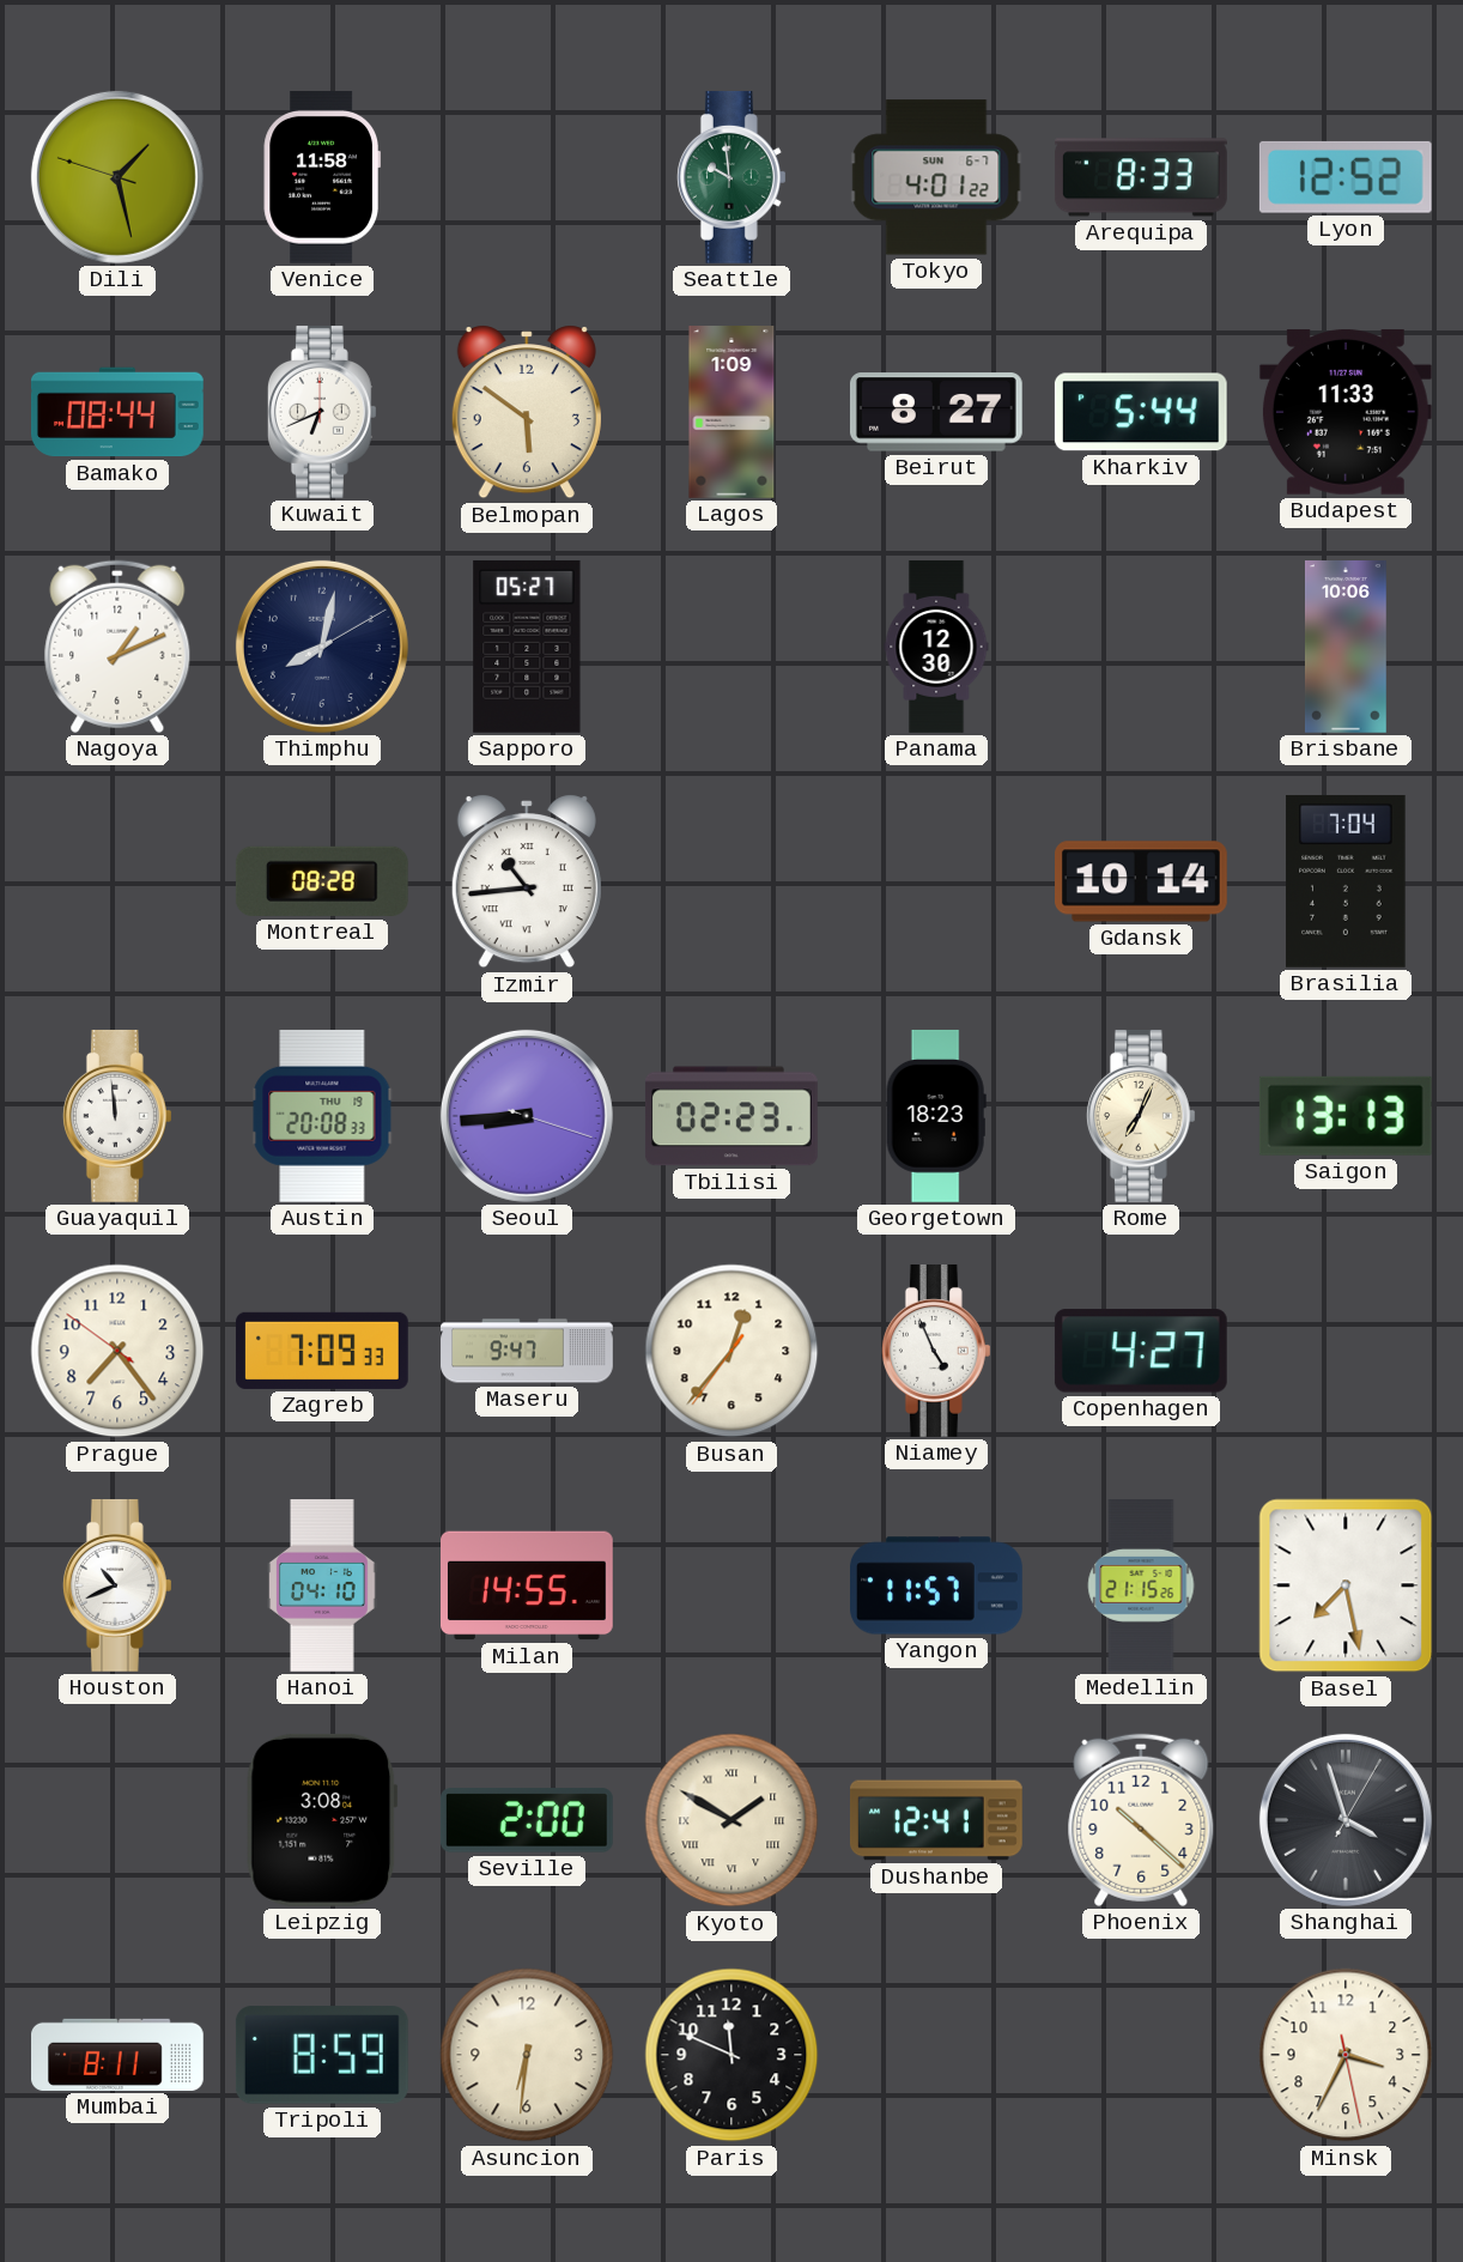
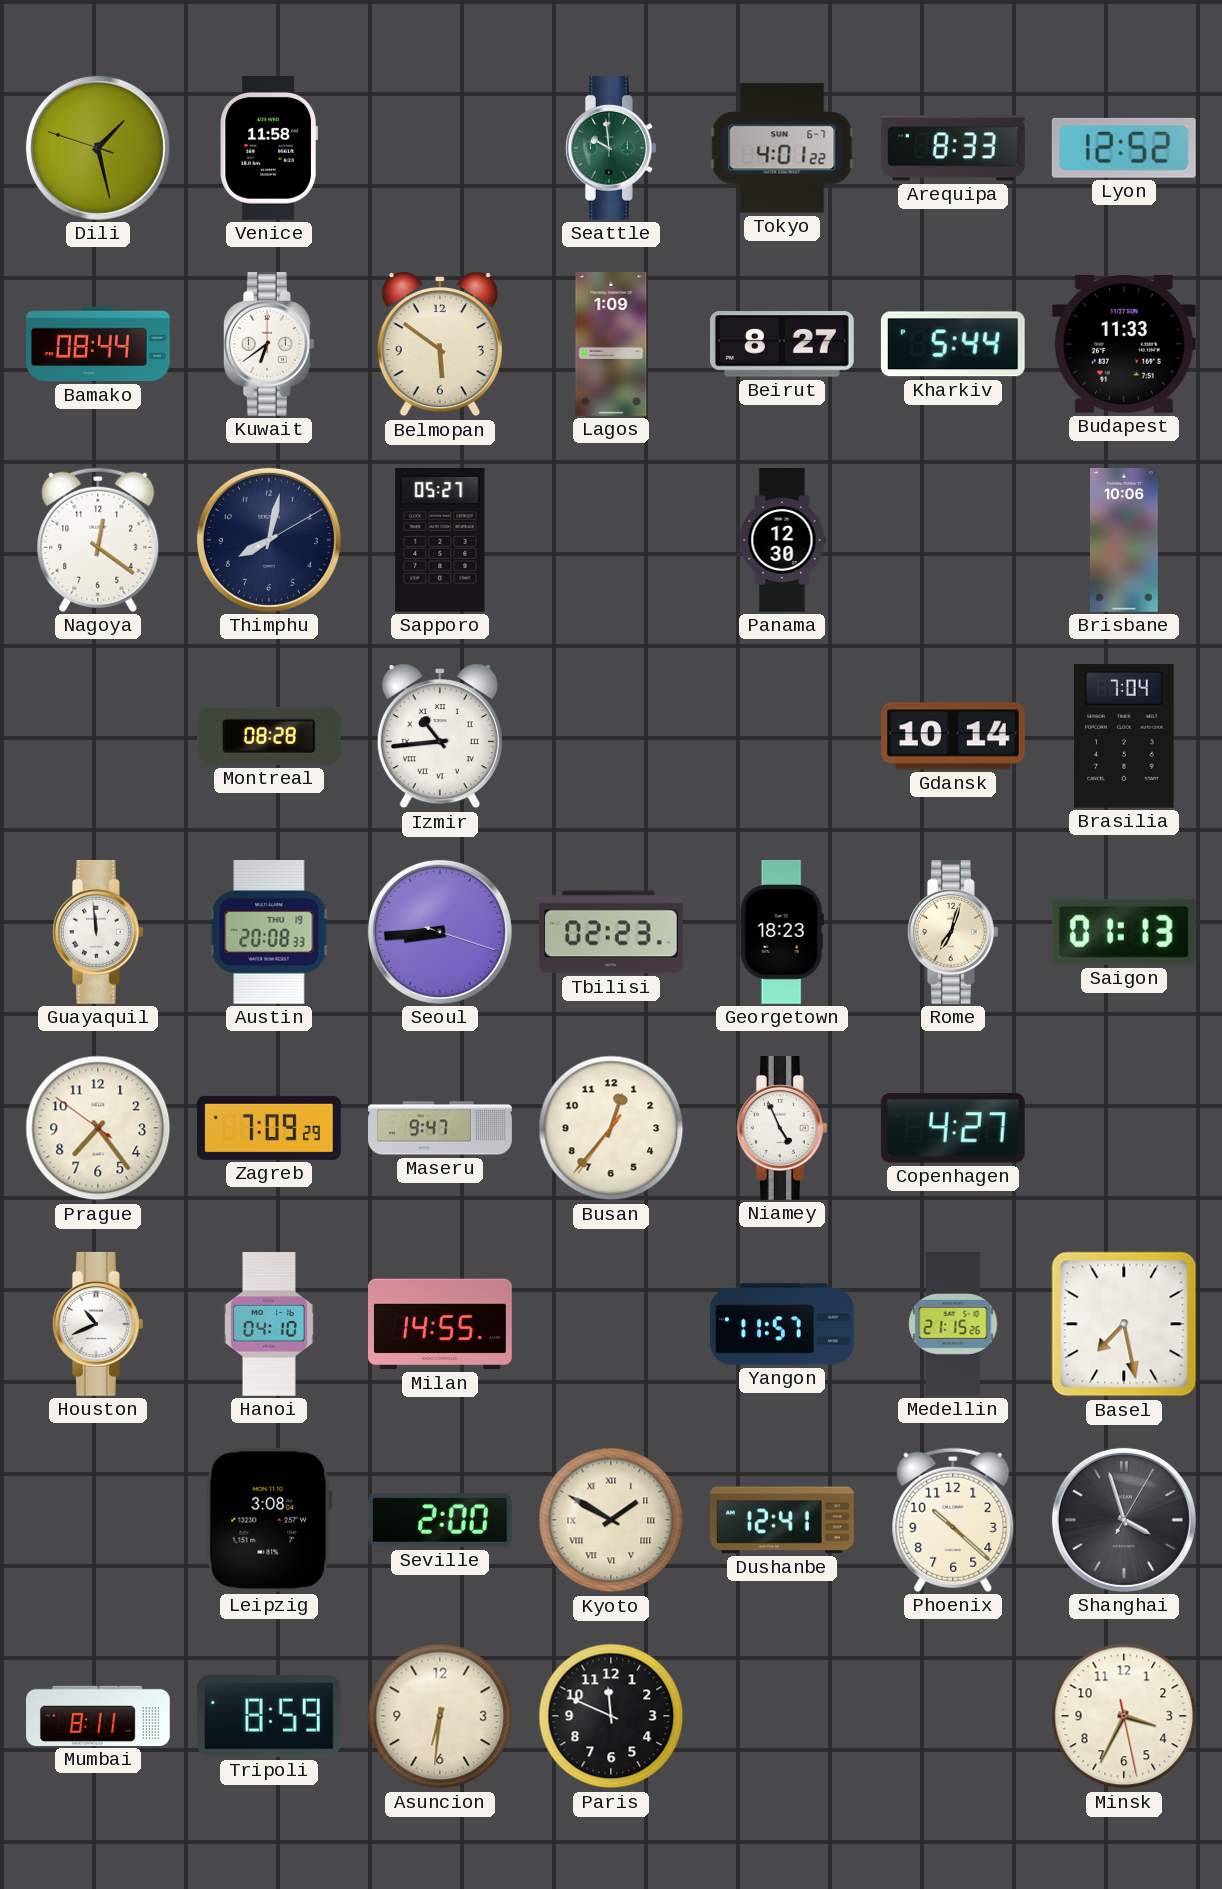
Kuwait: 6:41 -> 6:39
Nagoya: 1:11 -> 12:21
Rome: 7:04 -> 7:03
Saigon: 13:13 -> 01:13
Zagreb: 7:09:33 -> 7:09:29
